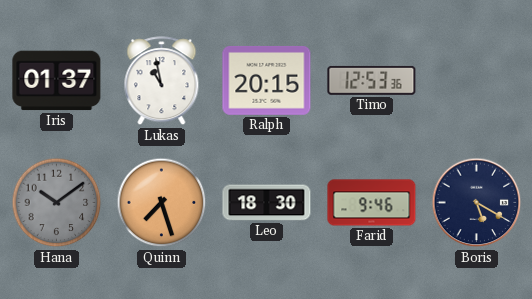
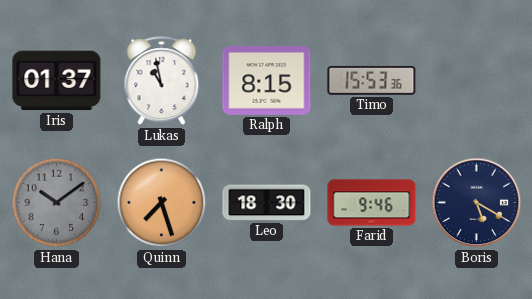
Ralph: 20:15 -> 8:15
Timo: 12:53 -> 15:53
